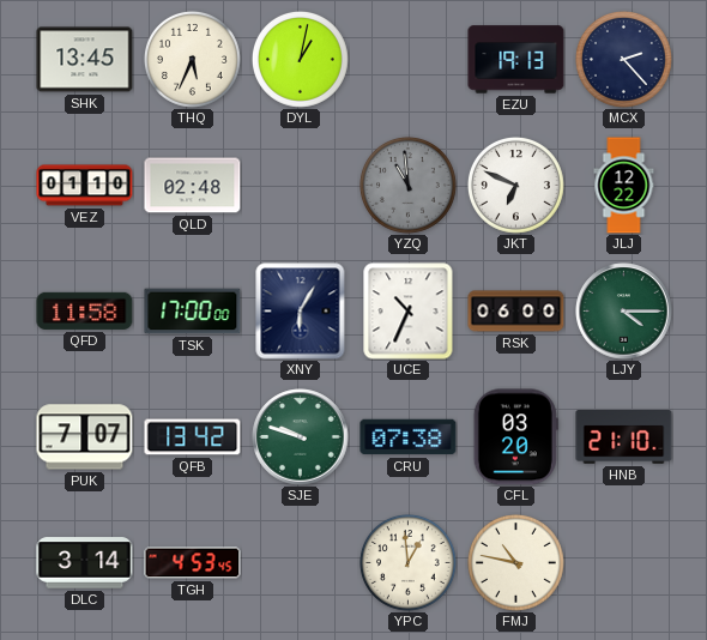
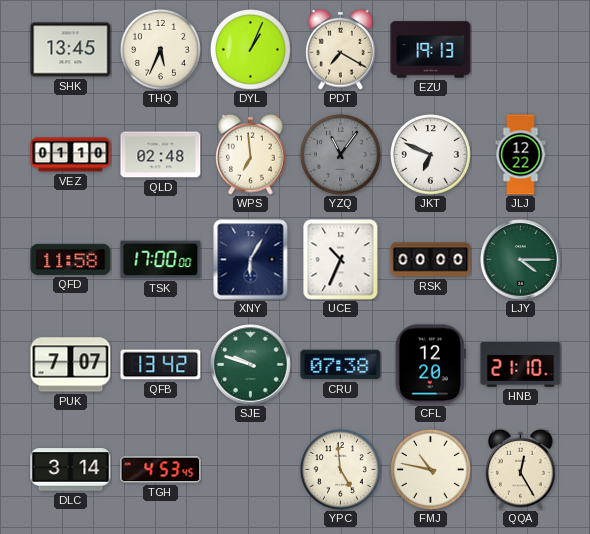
DYL: 1:02 -> 1:04
PDT: none -> 7:20
MCX: 2:23 -> none
WPS: none -> 6:59
YZQ: 10:59 -> 11:06
RSK: 06:00 -> 00:00
CFL: 03:20 -> 12:20
YPC: 12:59 -> 4:59
QQA: none -> 12:25
